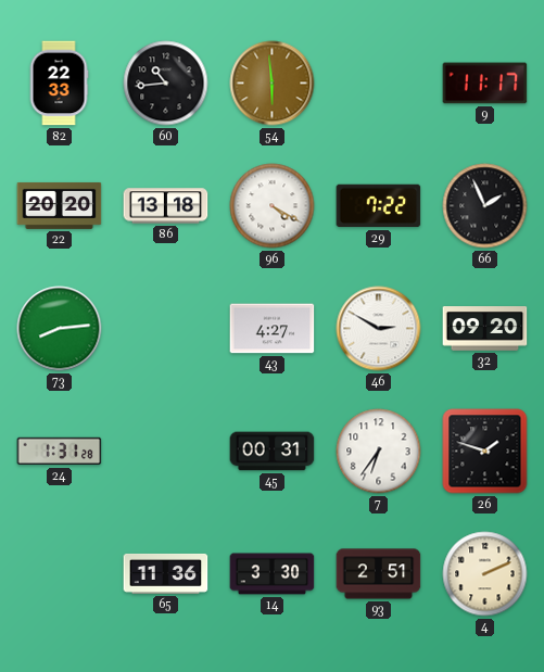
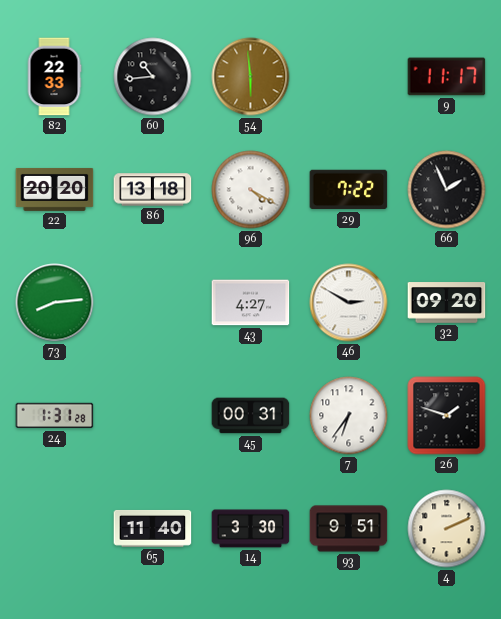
65: 11:36 -> 11:40
93: 2:51 -> 9:51
